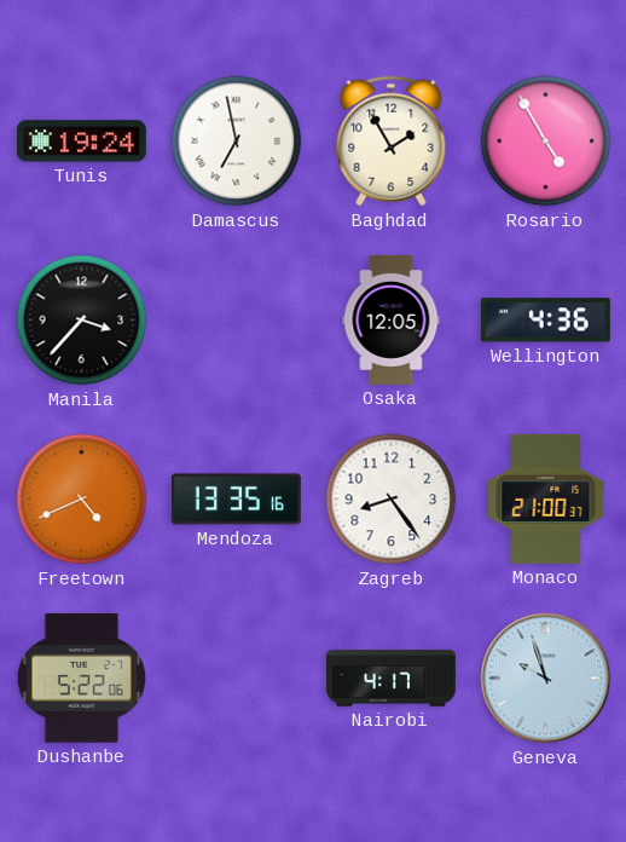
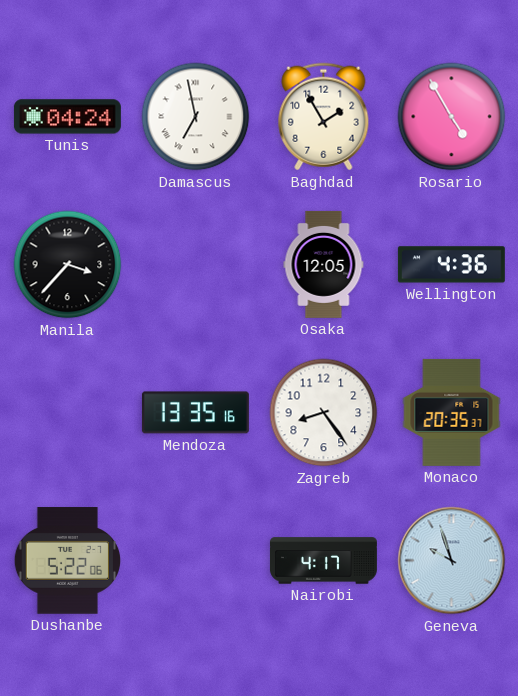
Tunis: 19:24 -> 04:24
Freetown: 4:41 -> none
Monaco: 21:00 -> 20:35
